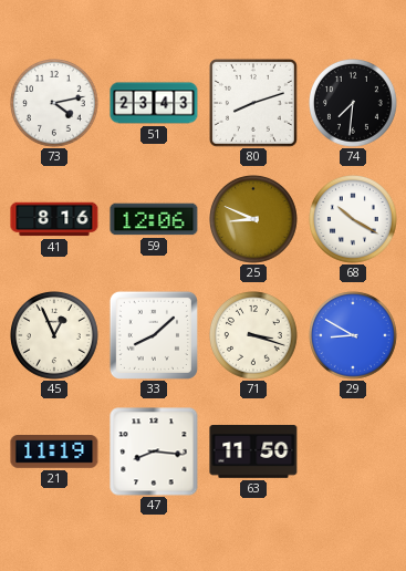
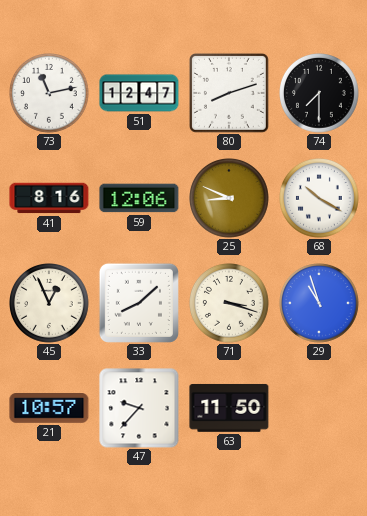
73: 4:13 -> 11:13
51: 23:43 -> 12:47
74: 7:31 -> 7:30
29: 8:50 -> 10:57
21: 11:19 -> 10:57
47: 8:16 -> 9:37
